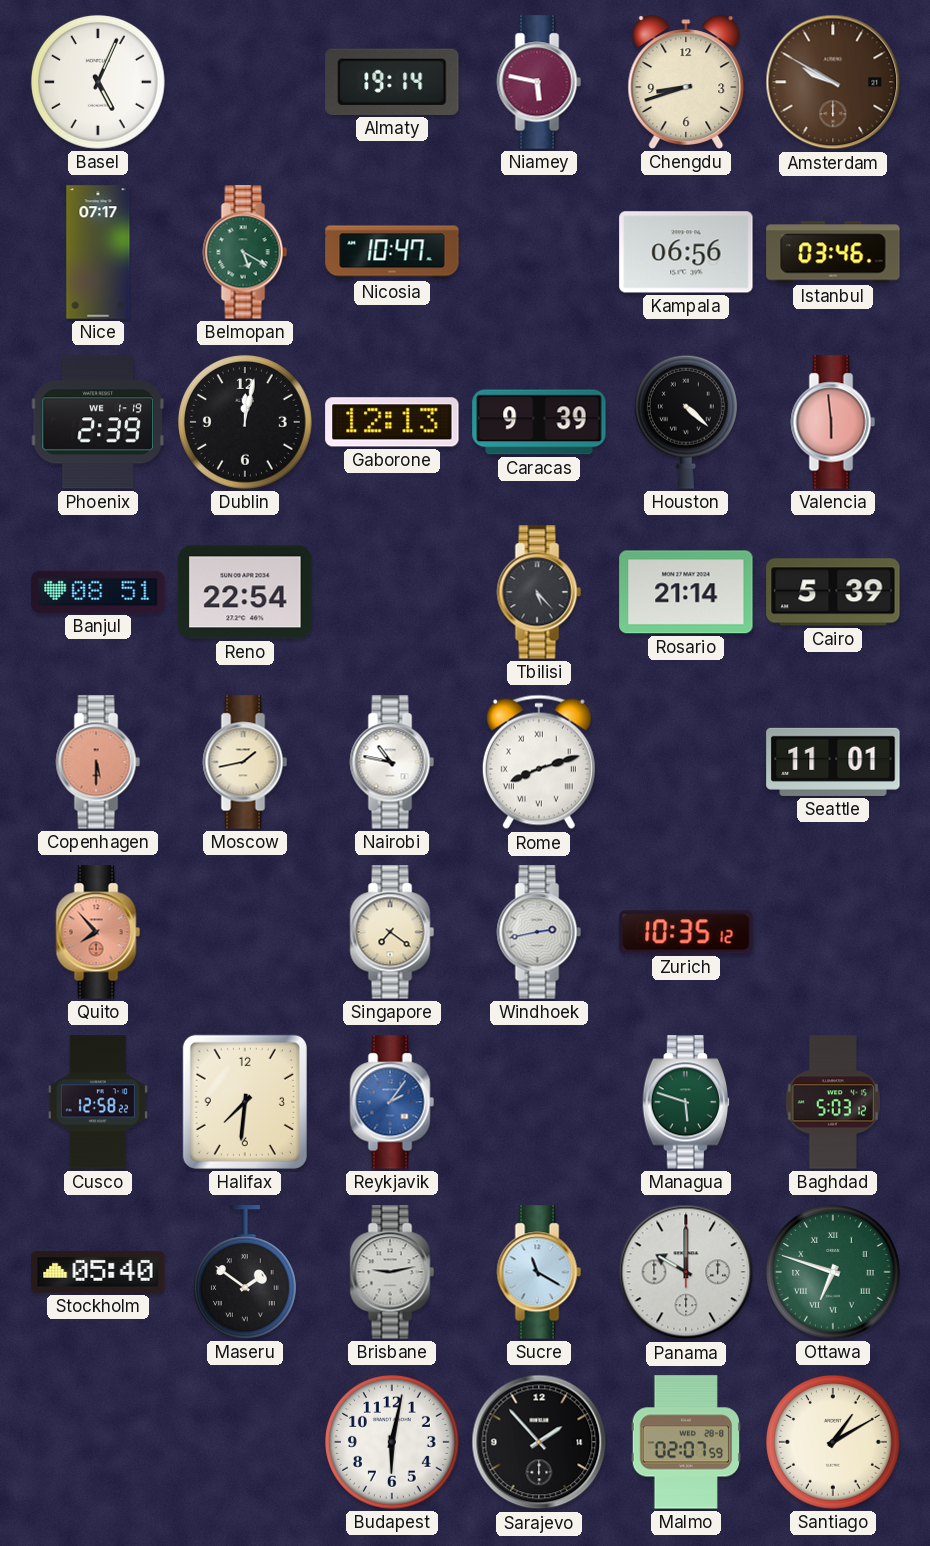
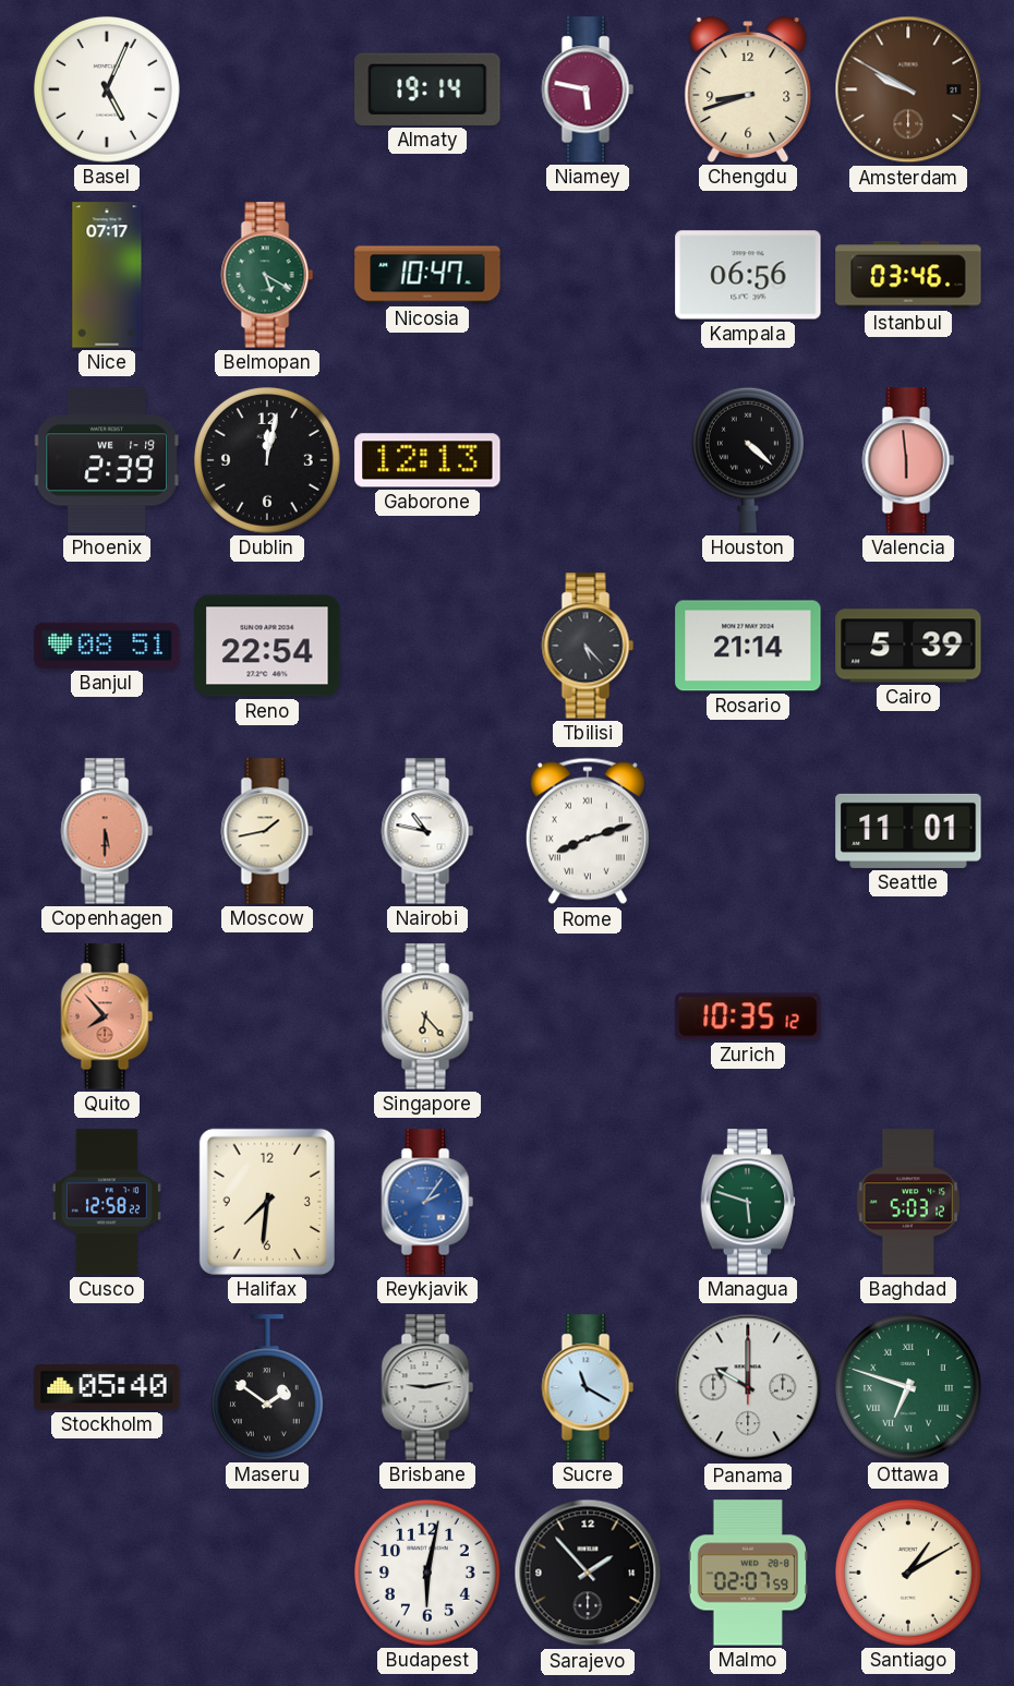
Caracas: 9:39 -> none
Singapore: 7:21 -> 6:23
Windhoek: 2:43 -> none
